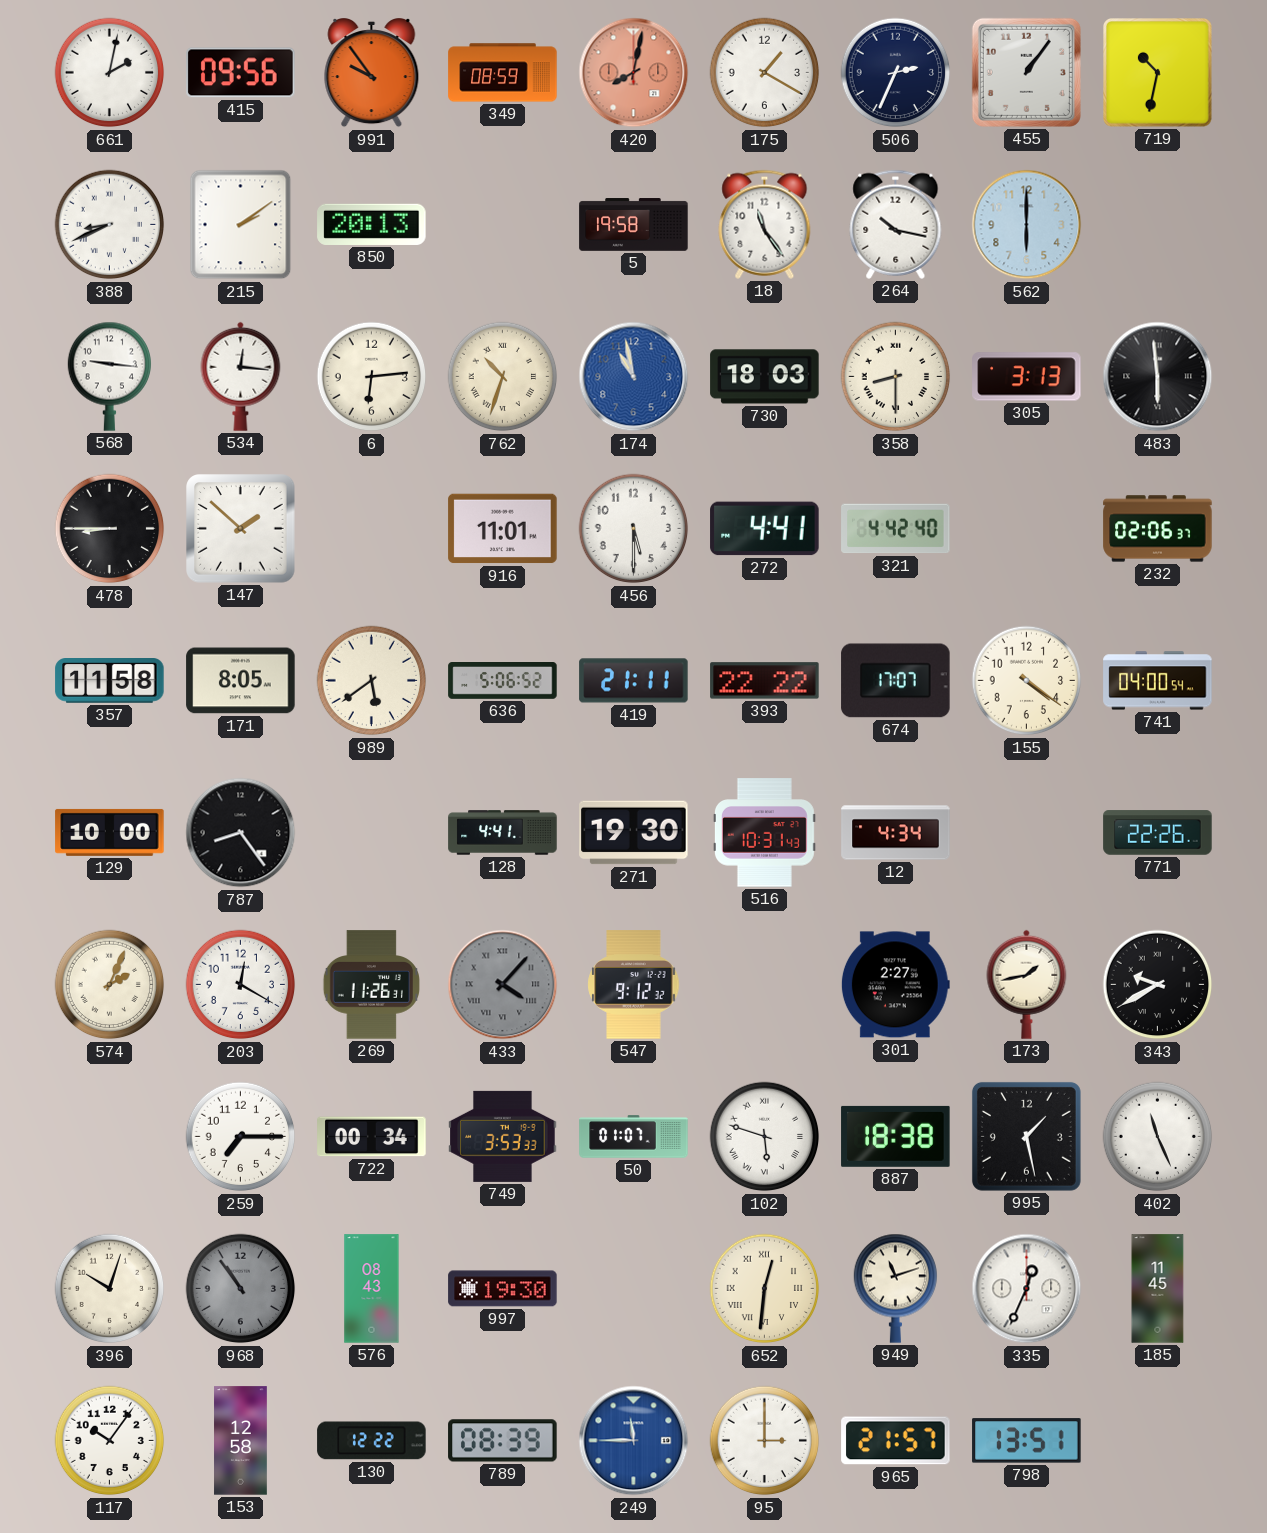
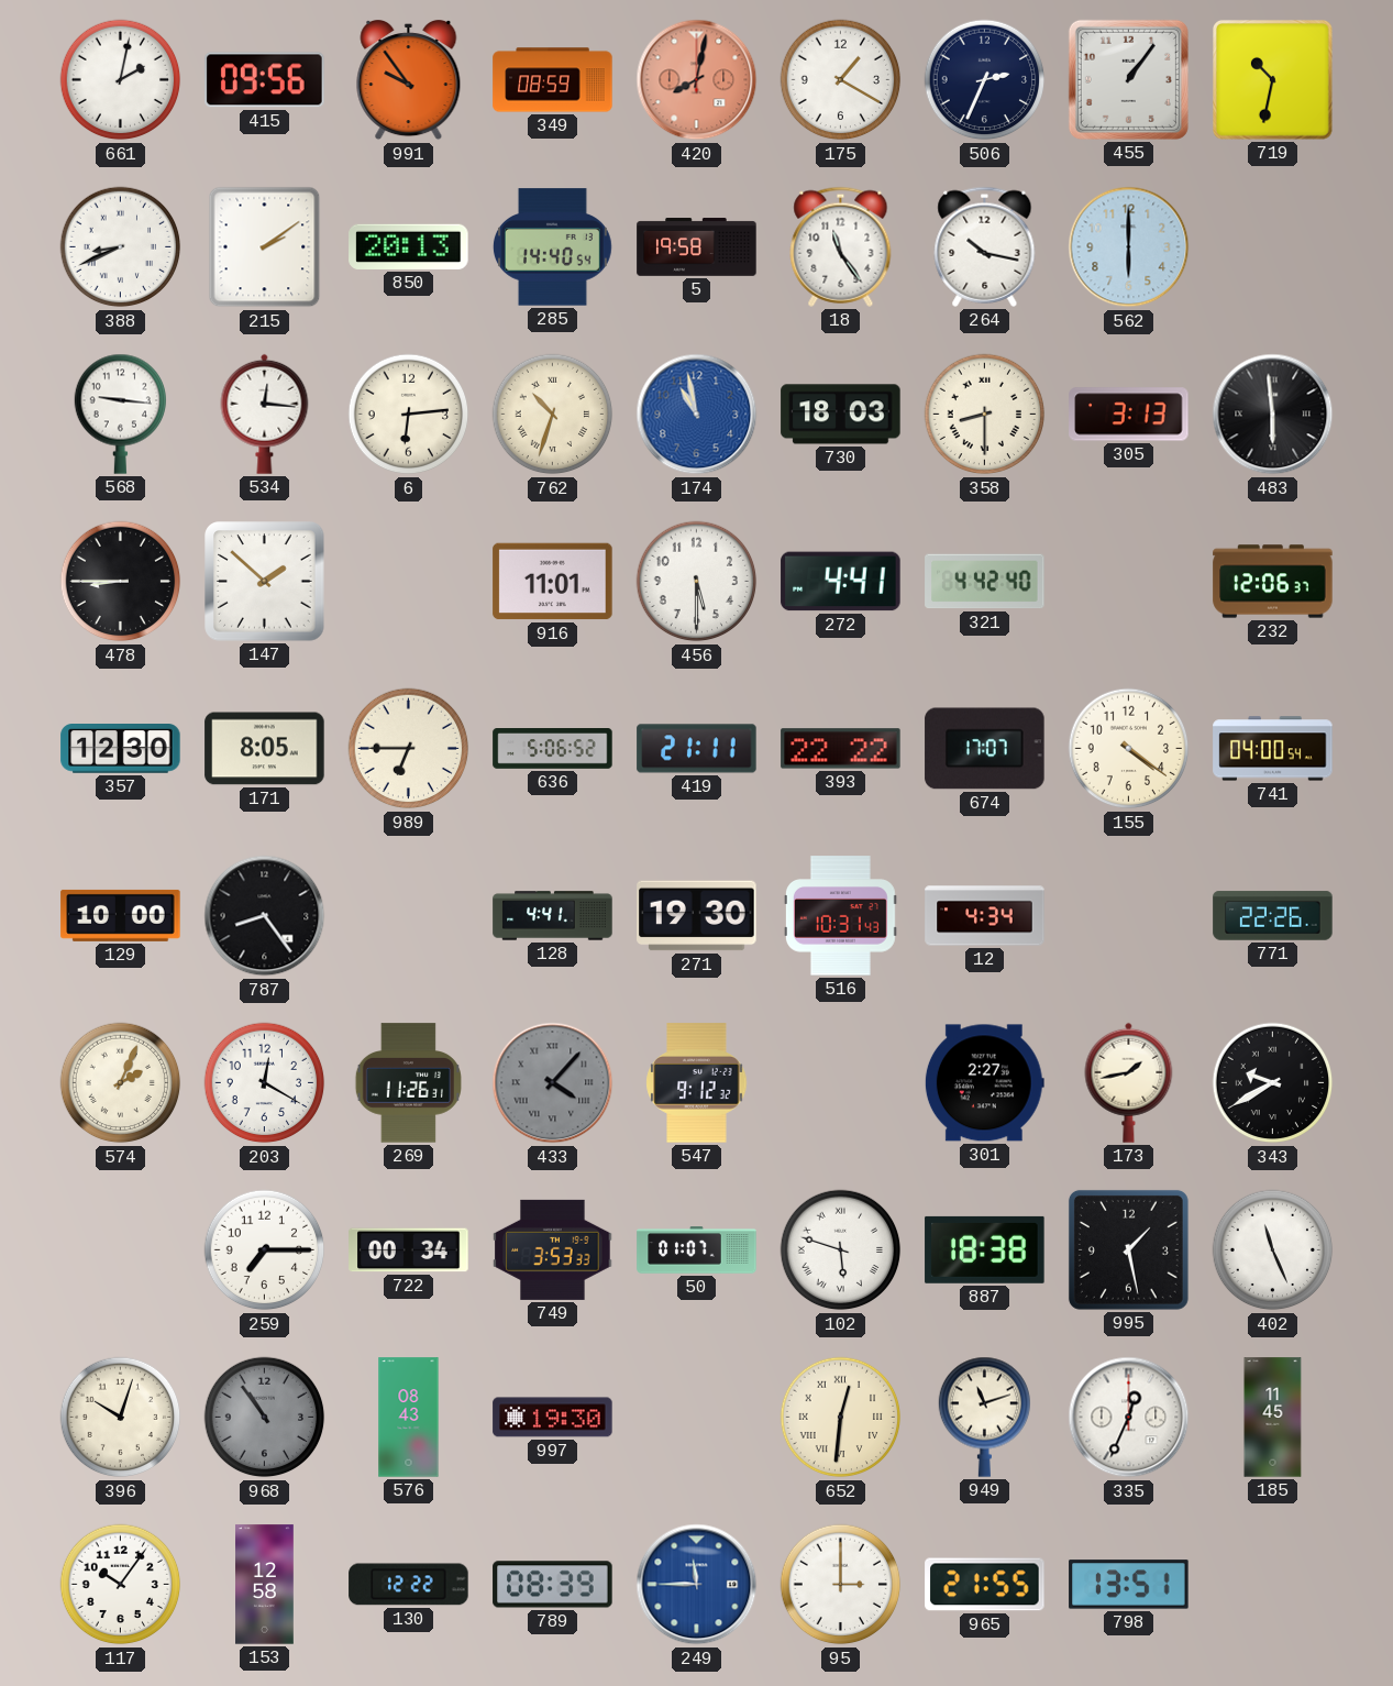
285: none -> 14:40
232: 02:06 -> 12:06
357: 11:58 -> 12:30
989: 5:39 -> 6:45
965: 21:57 -> 21:55
